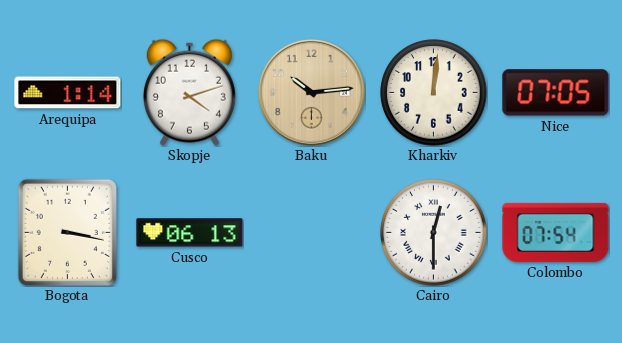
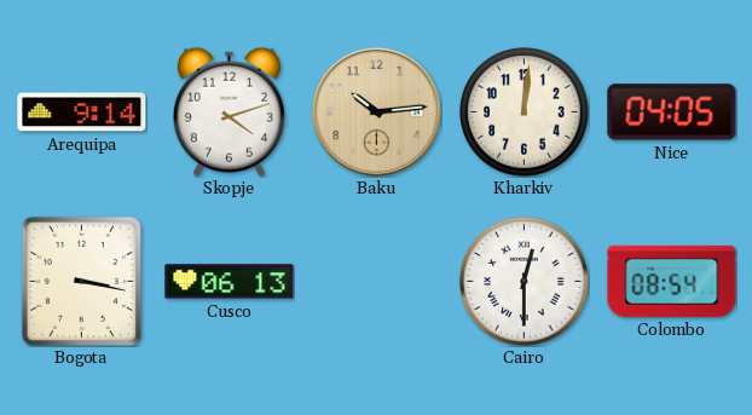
Arequipa: 1:14 -> 9:14
Nice: 07:05 -> 04:05
Colombo: 07:54 -> 08:54
